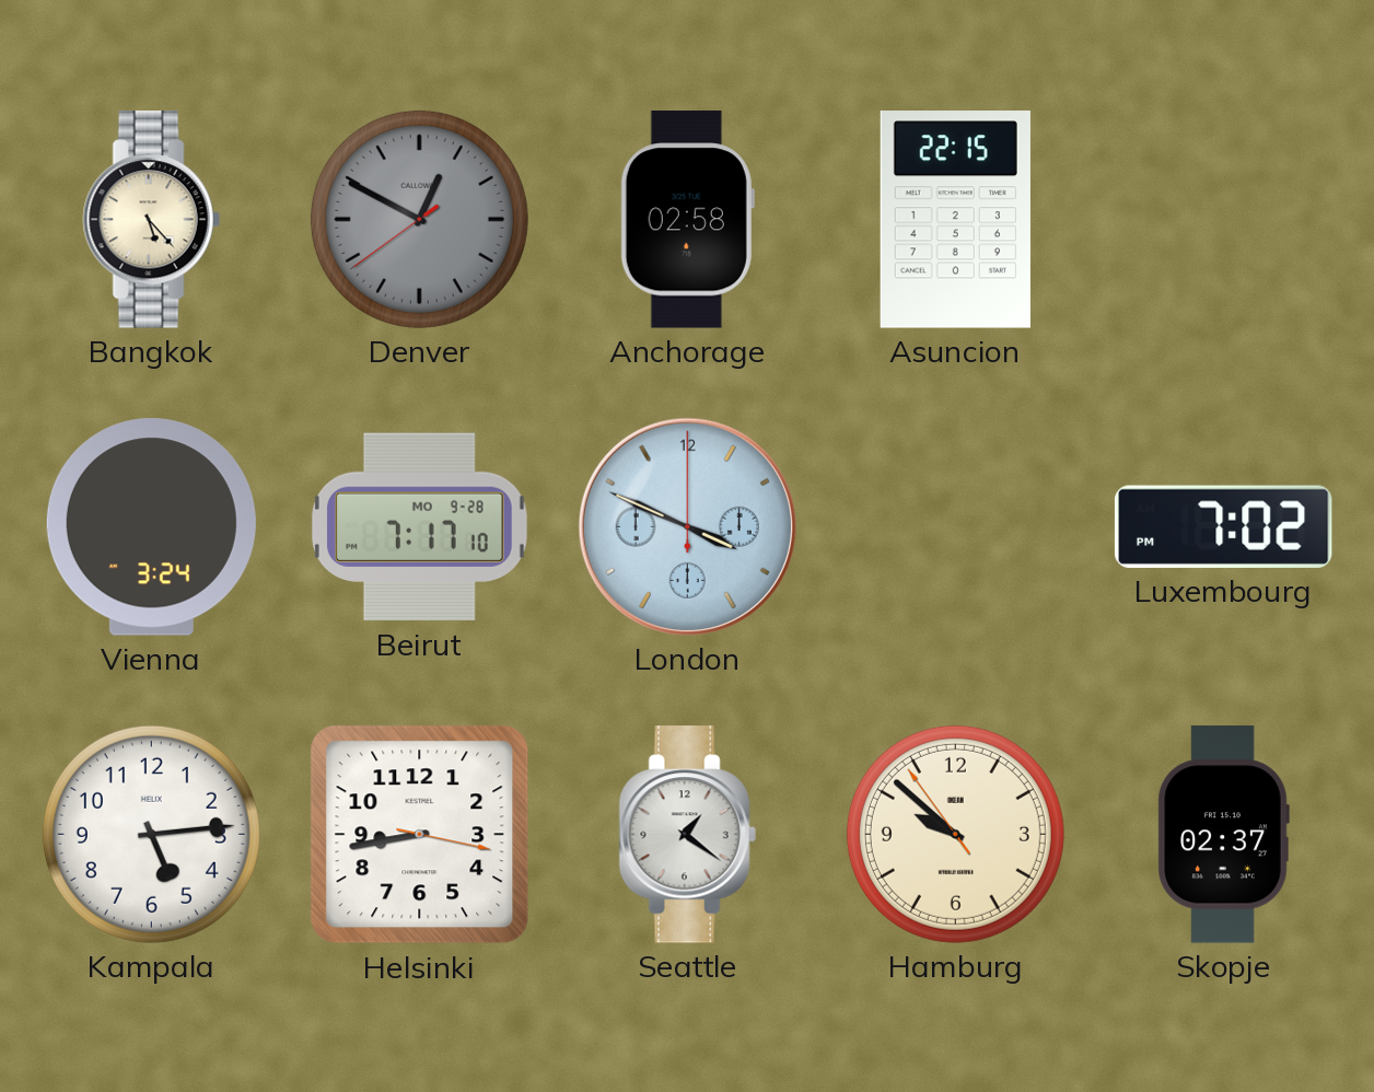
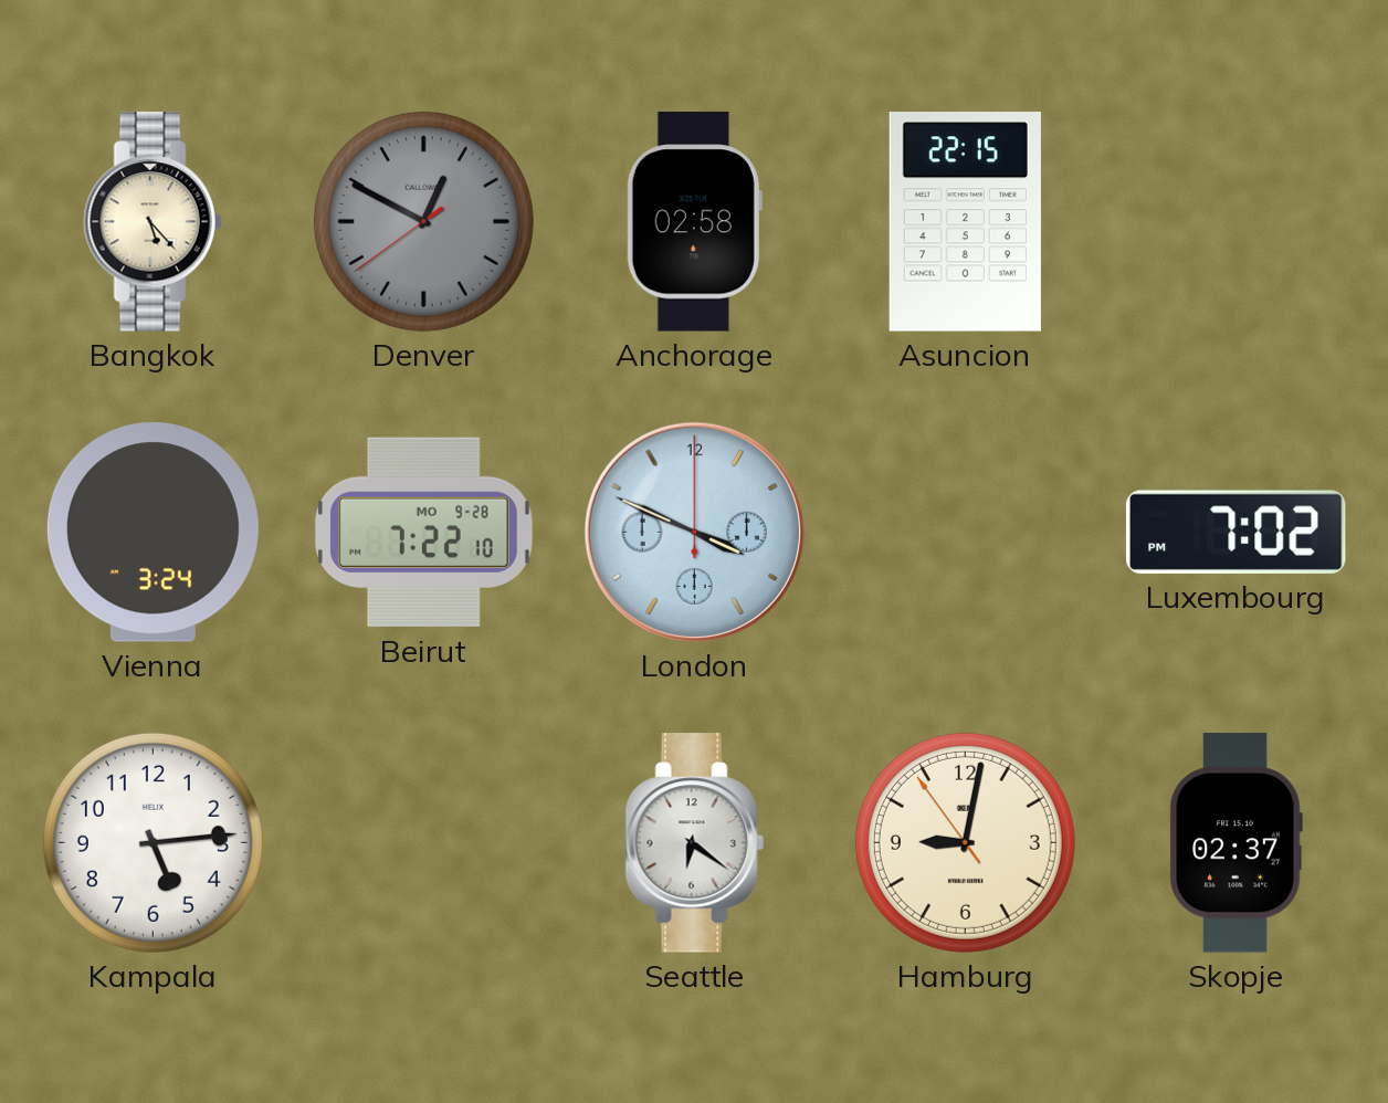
Beirut: 7:17 -> 7:22
Helsinki: 8:43 -> none
Seattle: 1:21 -> 6:21
Hamburg: 9:51 -> 9:01
